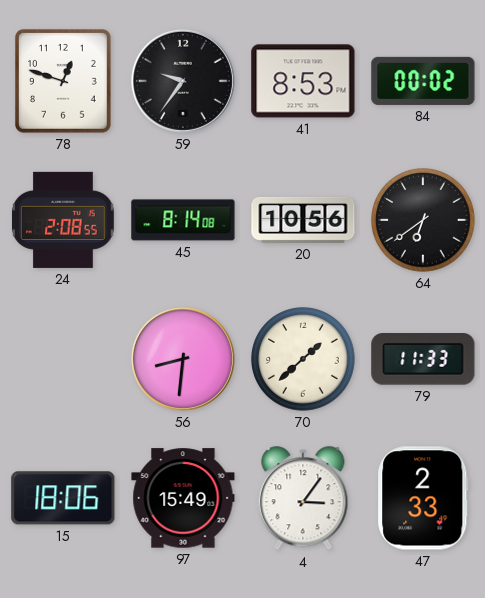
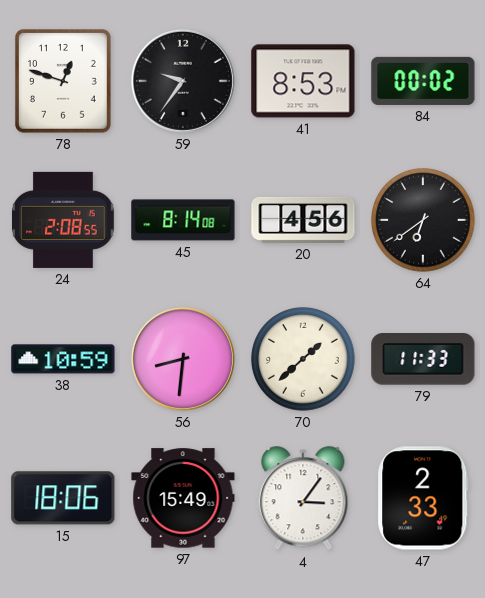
20: 10:56 -> 4:56
38: none -> 10:59
